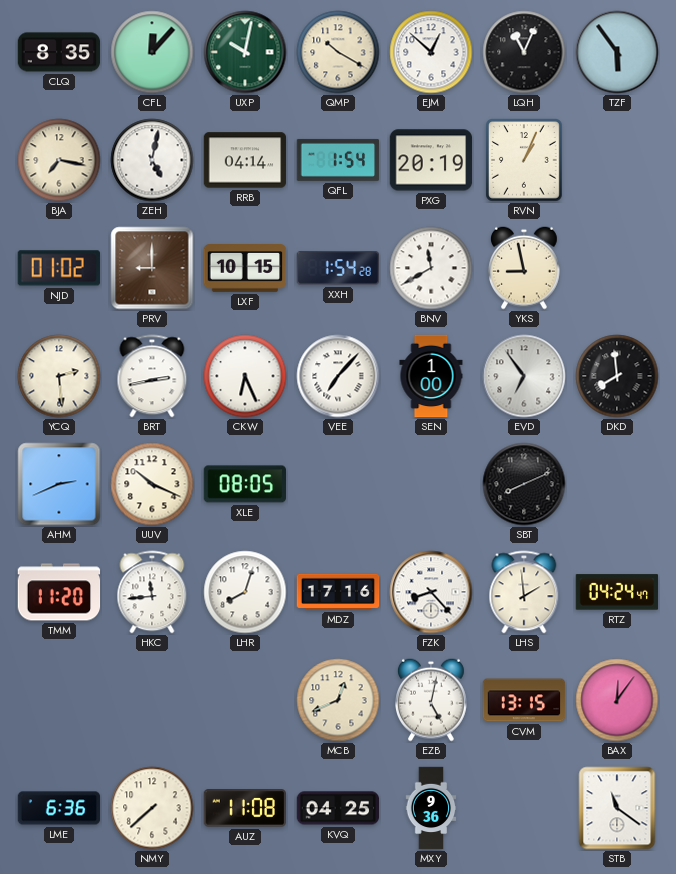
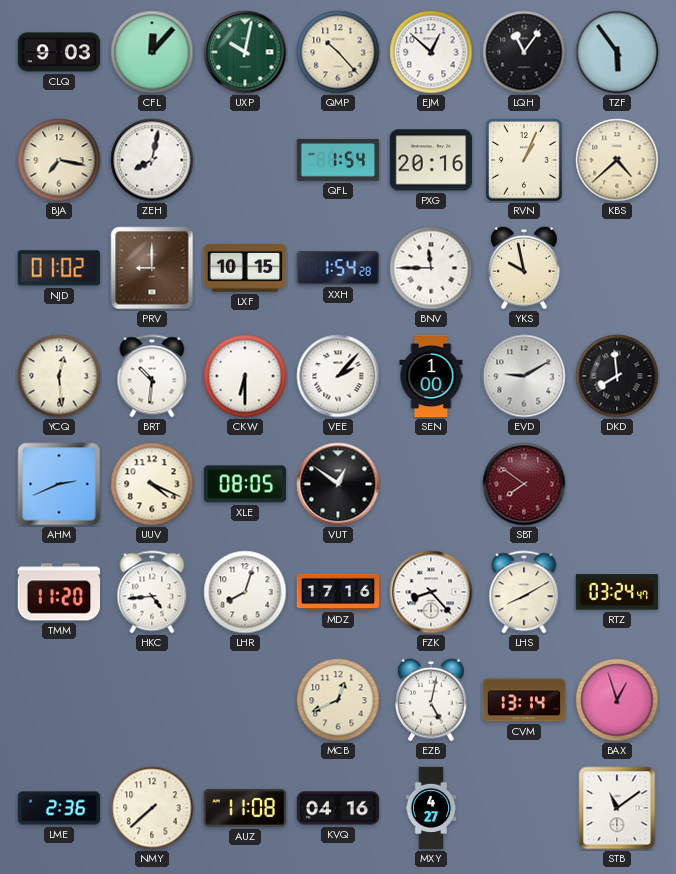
CLQ: 8:35 -> 9:03
QMP: 10:20 -> 10:23
LQH: 11:04 -> 11:06
ZEH: 5:02 -> 8:02
RRB: 04:14 -> none
PXG: 20:19 -> 20:16
KBS: none -> 4:38
BNV: 11:40 -> 11:45
YKS: 8:58 -> 9:58
YCQ: 2:29 -> 12:29
BRT: 2:43 -> 10:31
CKW: 6:26 -> 6:30
VEE: 7:07 -> 2:07
EVD: 6:54 -> 9:10
UUV: 10:19 -> 4:19
VUT: none -> 12:51
SBT: 8:11 -> 7:51
SBT dial: black -> burgundy
HKC: 11:44 -> 4:44
LHS: 1:59 -> 8:10
RTZ: 04:24 -> 03:24
CVM: 13:15 -> 13:14
BAX: 12:06 -> 12:57
LME: 6:36 -> 2:36
KVQ: 04:25 -> 04:16
MXY: 9:36 -> 4:27
STB: 11:21 -> 11:09
